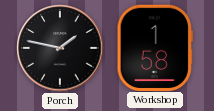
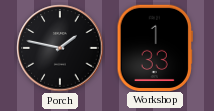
Workshop: 1:58 -> 1:33
